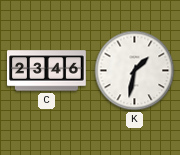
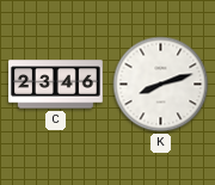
K: 1:32 -> 8:12
